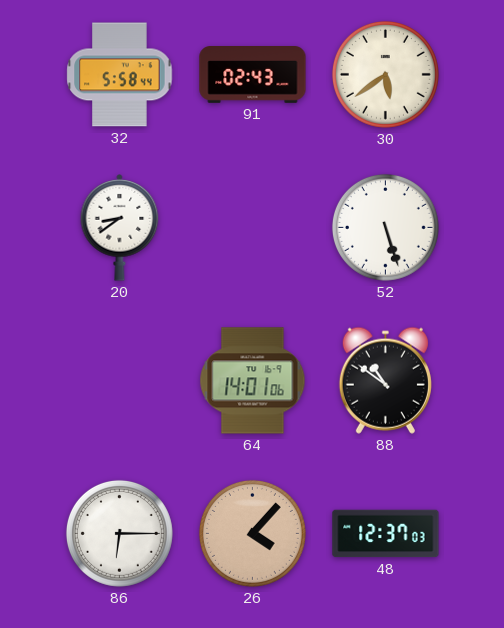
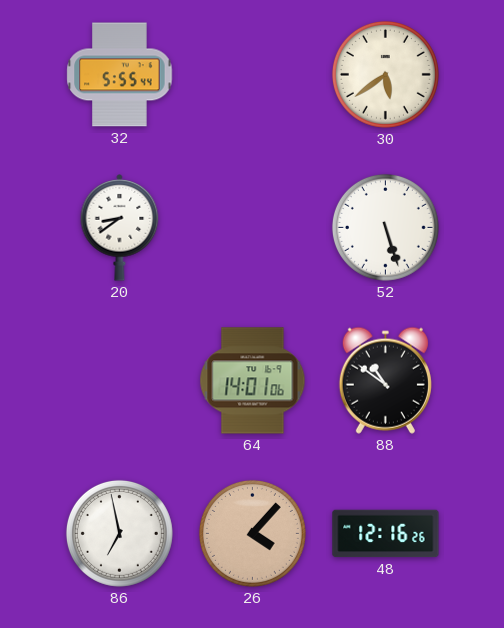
32: 5:58 -> 5:55
91: 02:43 -> none
86: 6:15 -> 6:58
48: 12:37 -> 12:16
